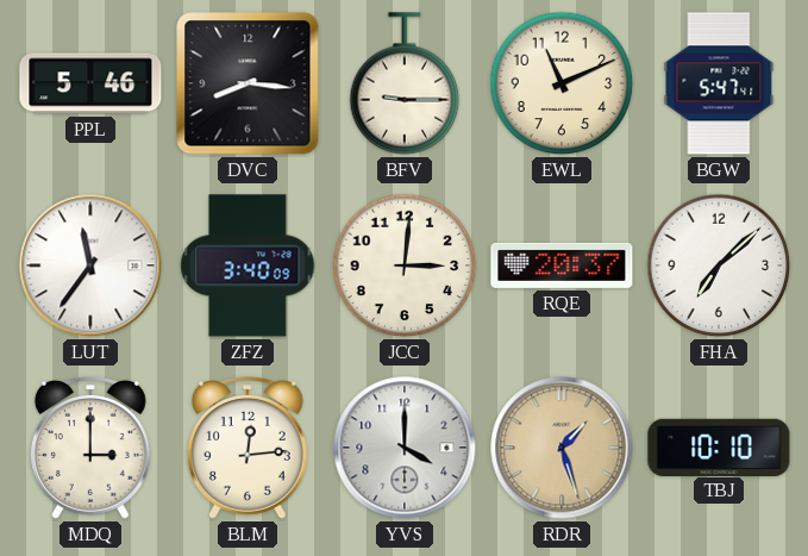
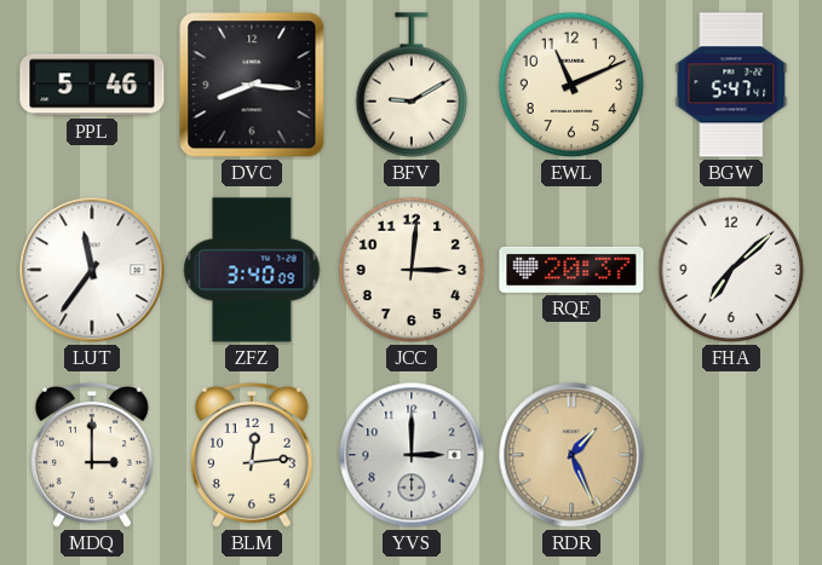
BFV: 9:15 -> 9:10
YVS: 4:00 -> 3:00
RDR: 1:27 -> 1:26
TBJ: 10:10 -> none
